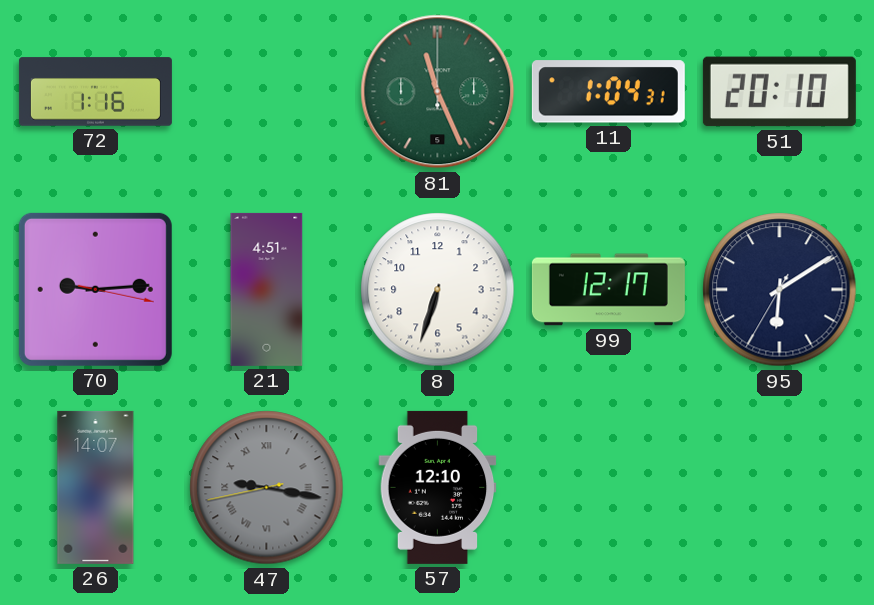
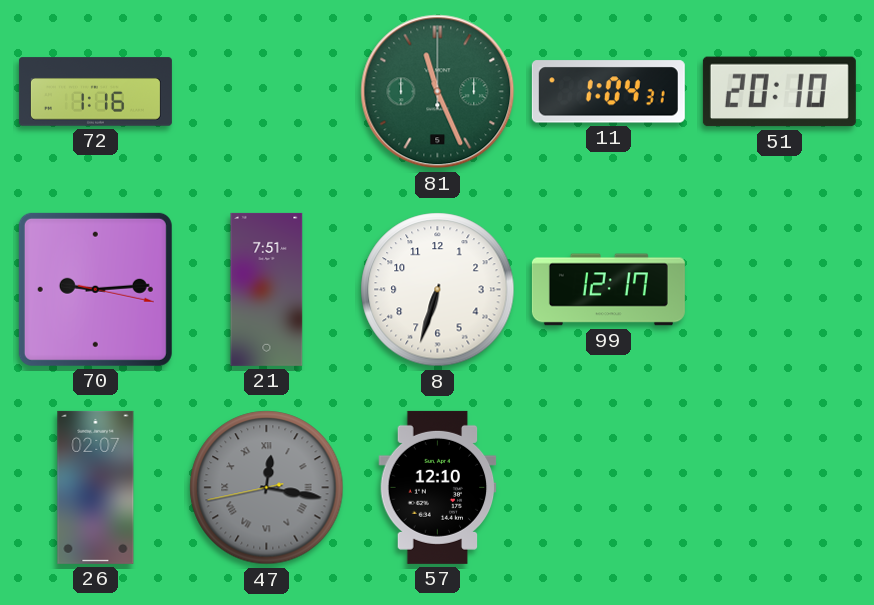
21: 4:51 -> 7:51
95: 6:09 -> none
26: 14:07 -> 02:07
47: 9:16 -> 12:16
